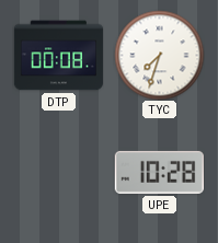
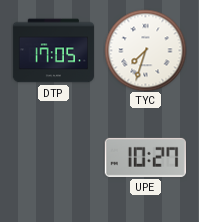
DTP: 00:08 -> 17:05
UPE: 10:28 -> 10:27
